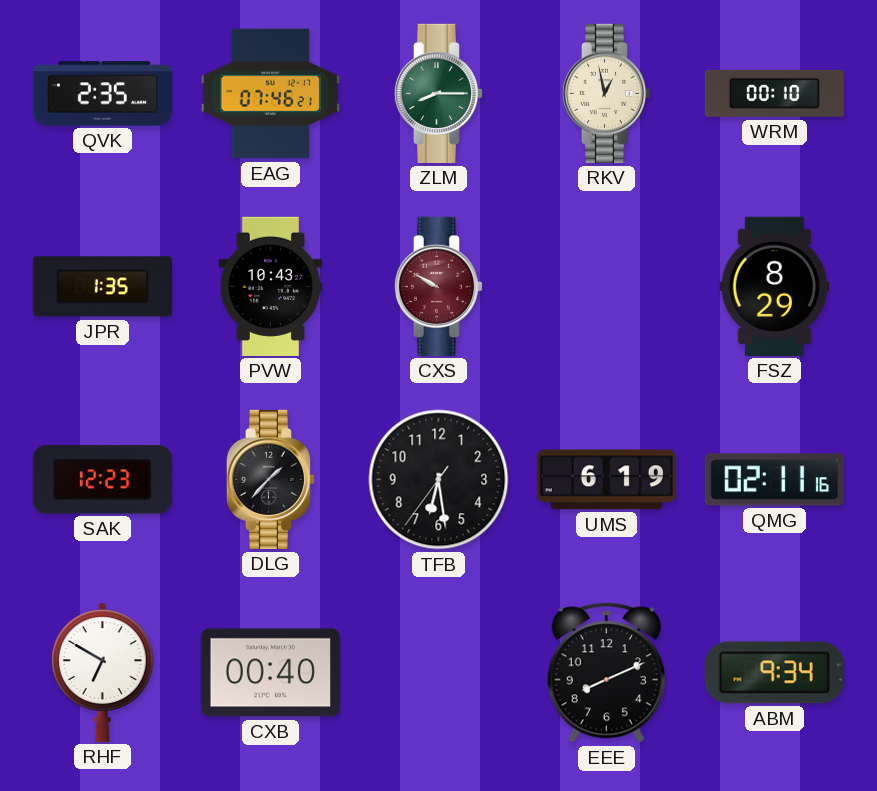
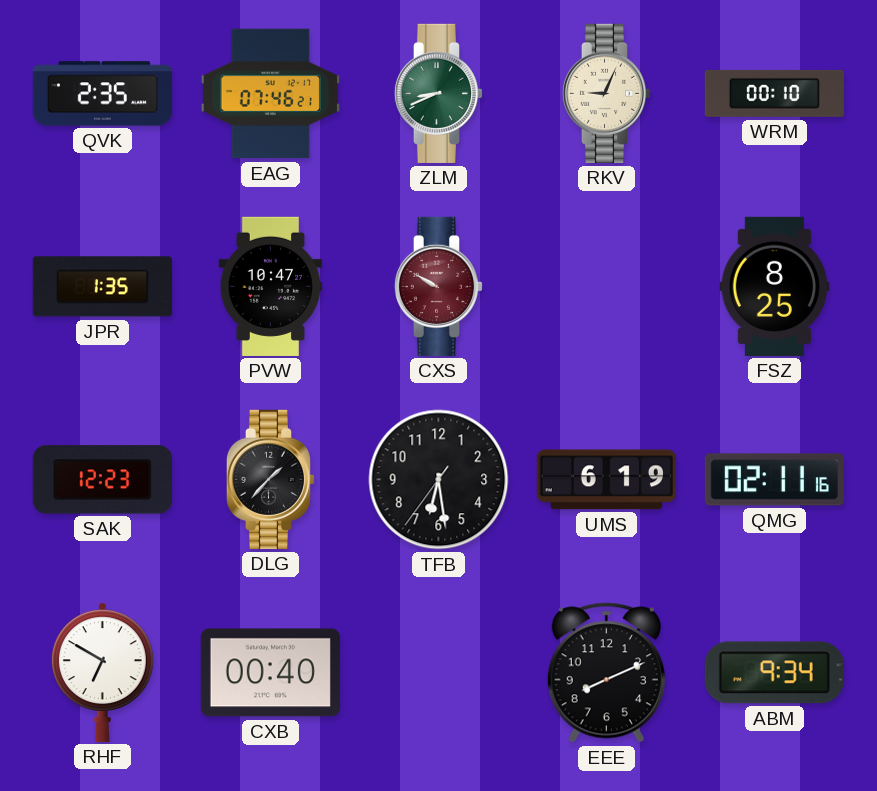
ZLM: 8:15 -> 8:41
RKV: 12:58 -> 9:04
PVW: 10:43 -> 10:47
FSZ: 8:29 -> 8:25
